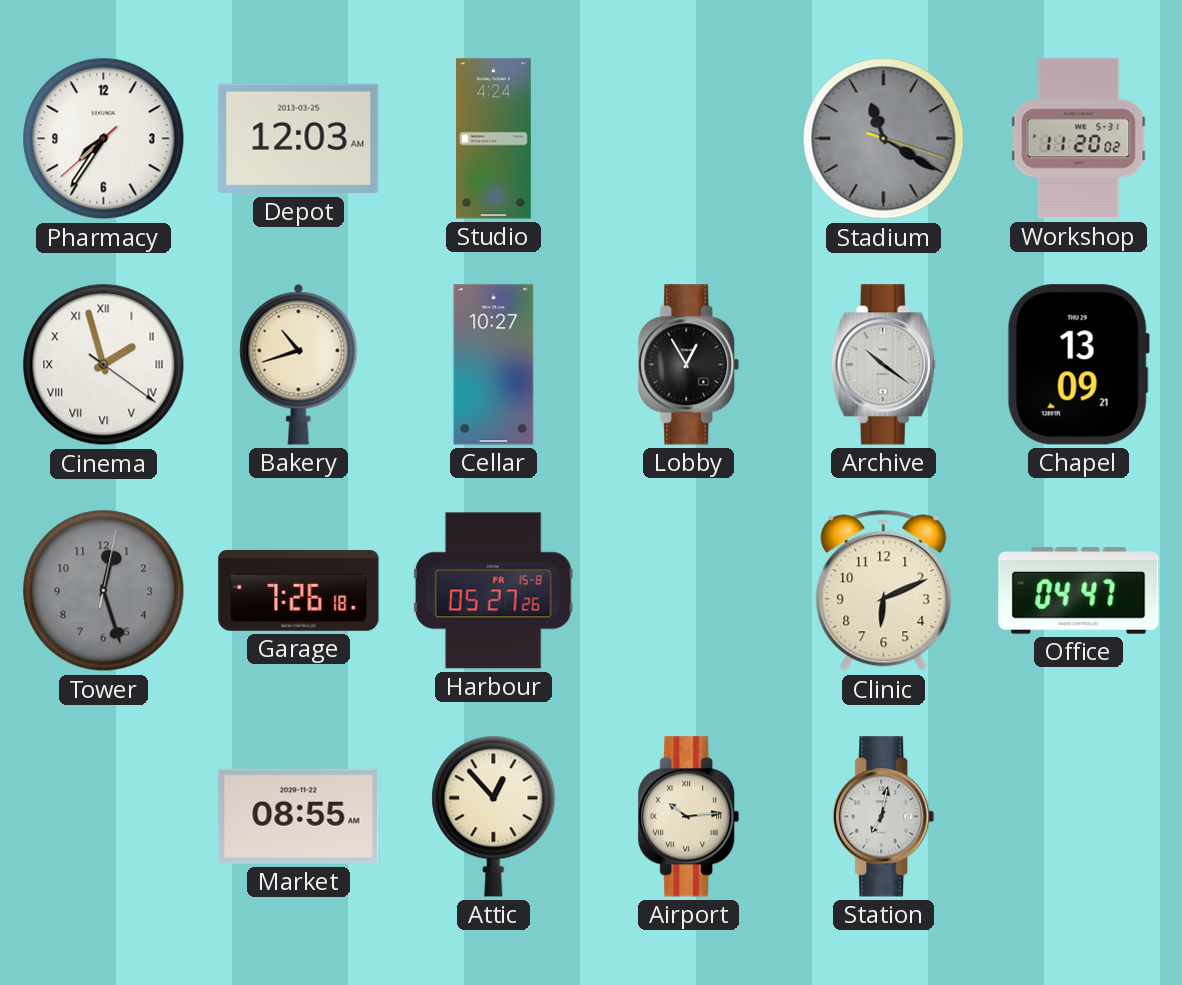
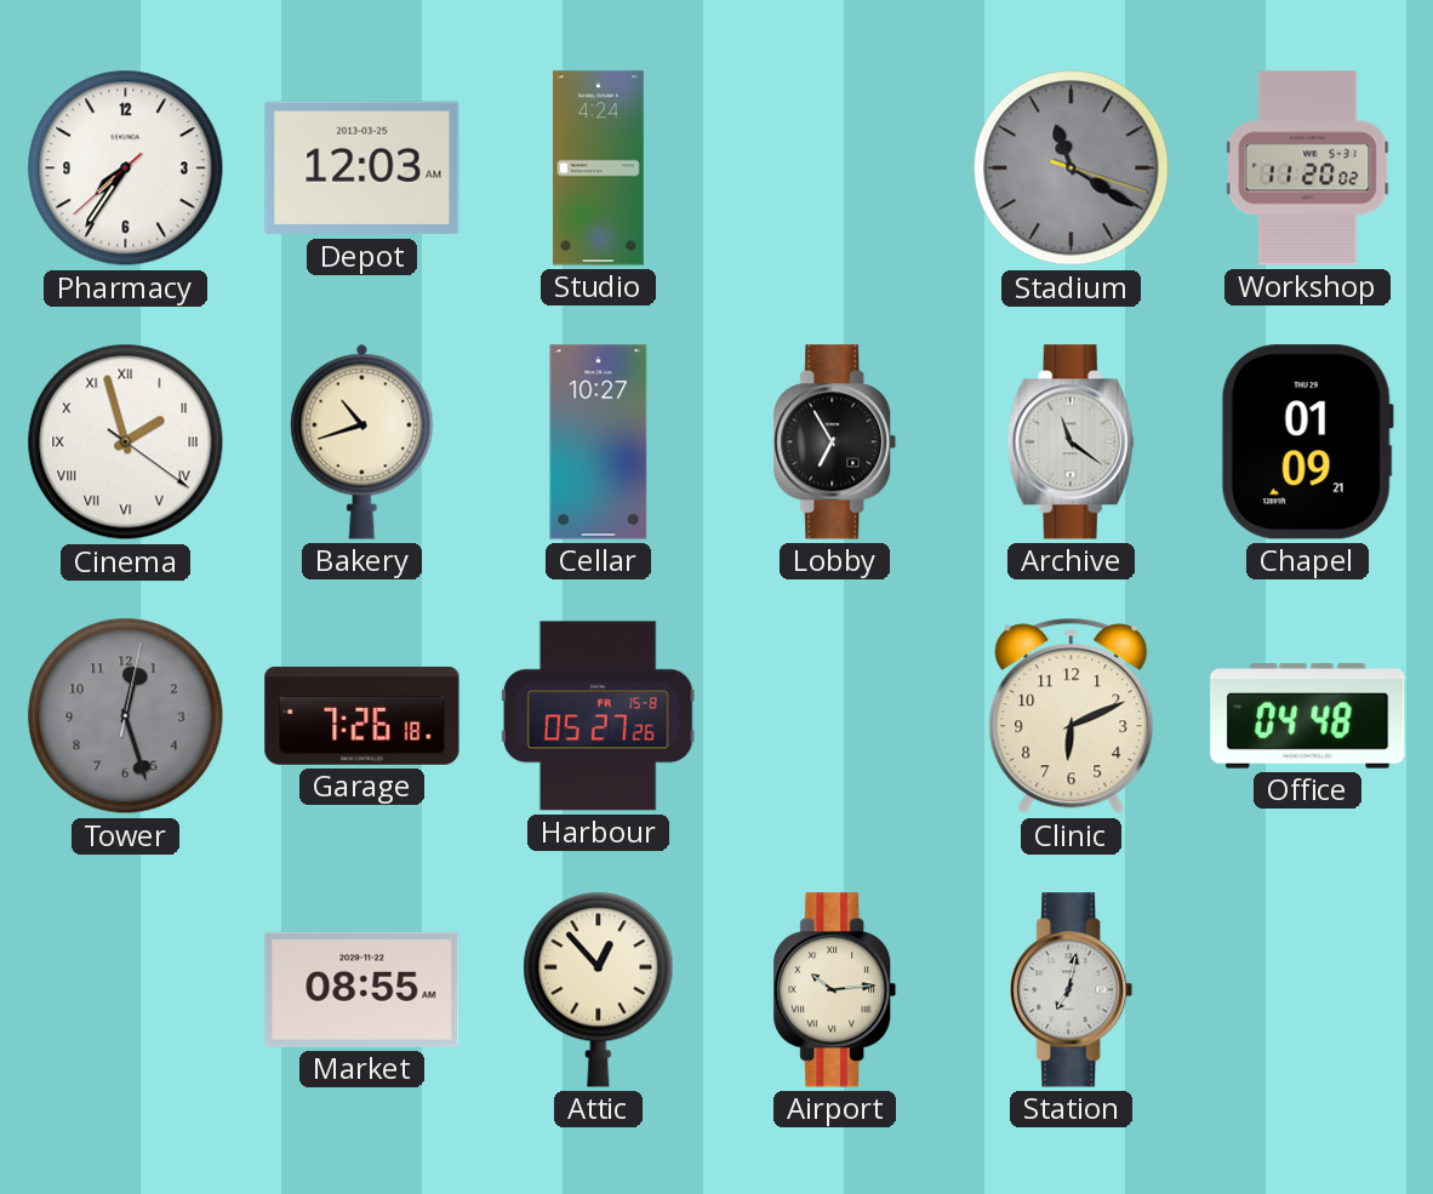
Lobby: 12:55 -> 6:55
Archive: 10:21 -> 11:21
Chapel: 13:09 -> 01:09
Office: 04:47 -> 04:48
